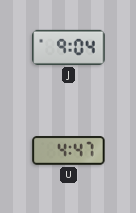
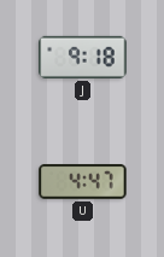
J: 9:04 -> 9:18
